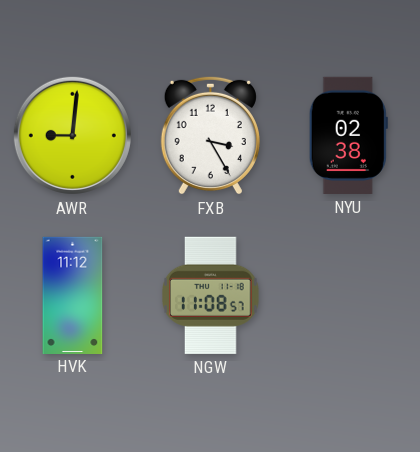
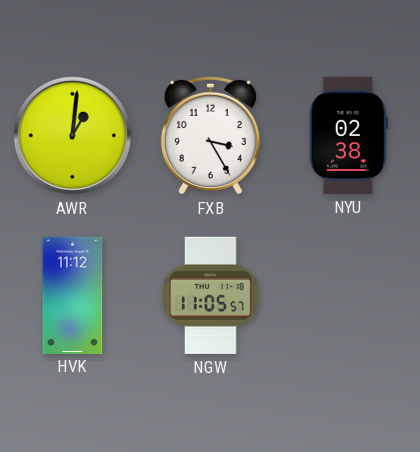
AWR: 9:01 -> 1:01
NGW: 11:08 -> 11:05
